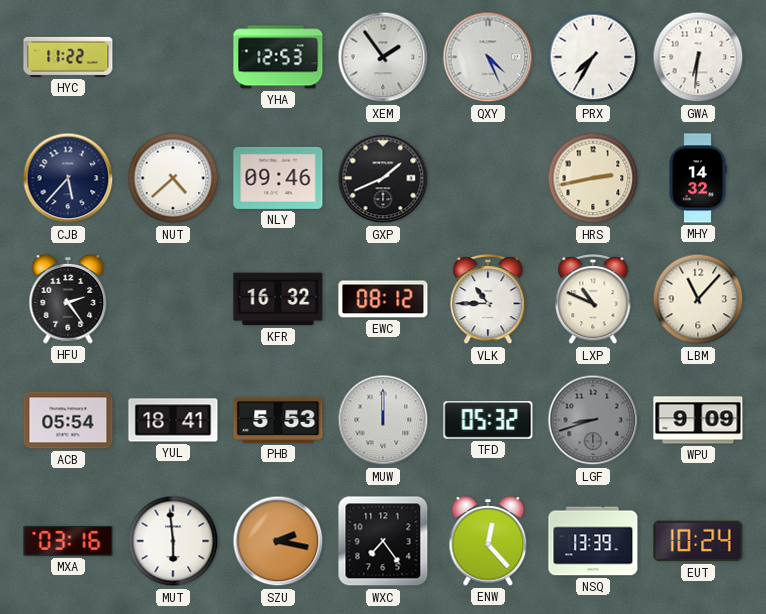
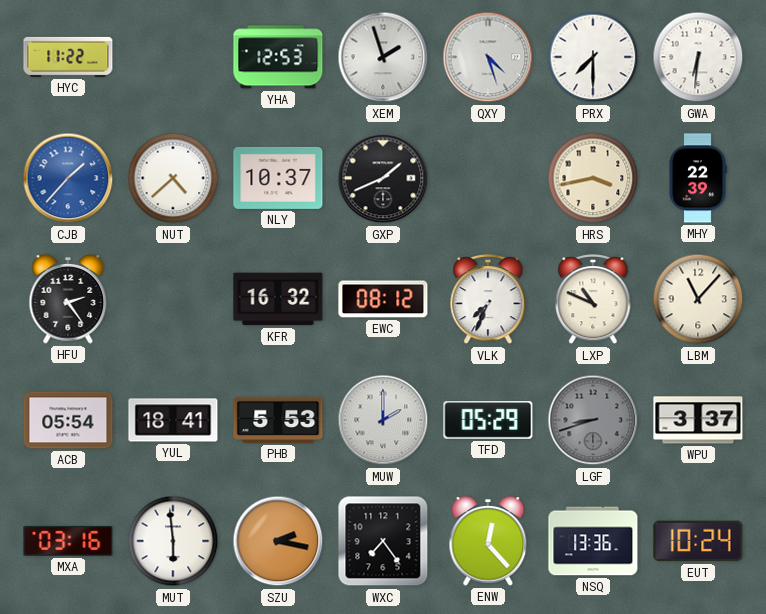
XEM: 1:54 -> 1:57
QXY: 4:26 -> 4:27
PRX: 7:35 -> 7:30
CJB: 5:37 -> 1:37
CJB dial: navy -> blue
NLY: 09:46 -> 10:37
HRS: 2:43 -> 3:43
MHY: 14:32 -> 22:39
VLK: 10:45 -> 7:34
MUW: 12:00 -> 2:00
TFD: 05:32 -> 05:29
WPU: 9:09 -> 3:37
NSQ: 13:39 -> 13:36
